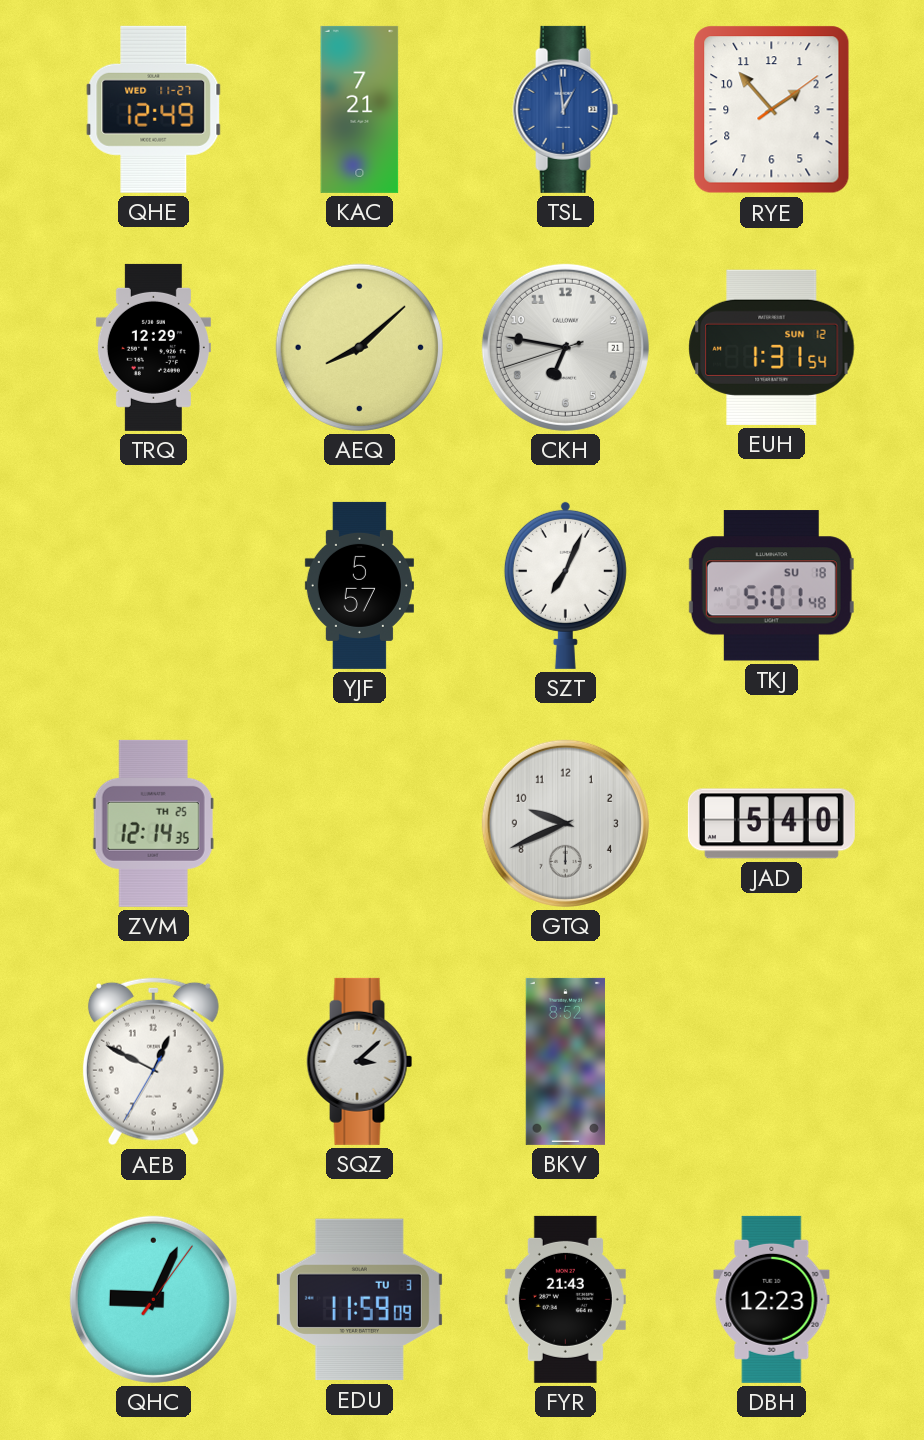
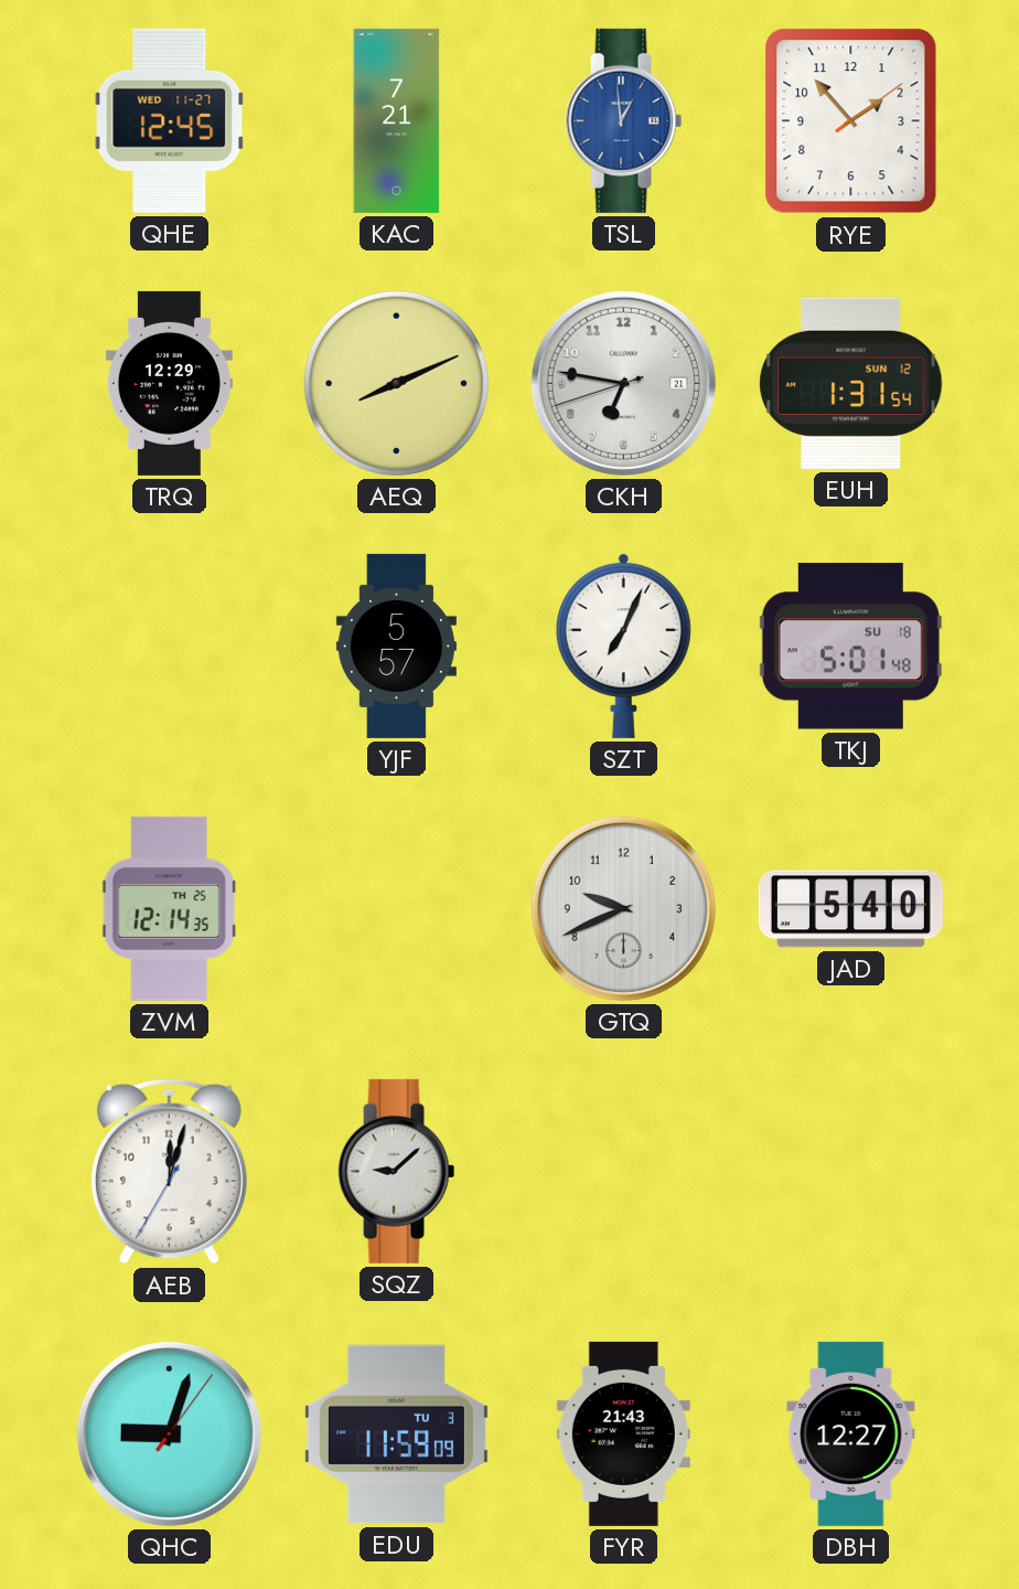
QHE: 12:49 -> 12:45
AEQ: 8:08 -> 8:11
AEB: 12:49 -> 12:02
SQZ: 3:08 -> 9:08
BKV: 8:52 -> none
QHC: 9:04 -> 9:03
DBH: 12:23 -> 12:27
